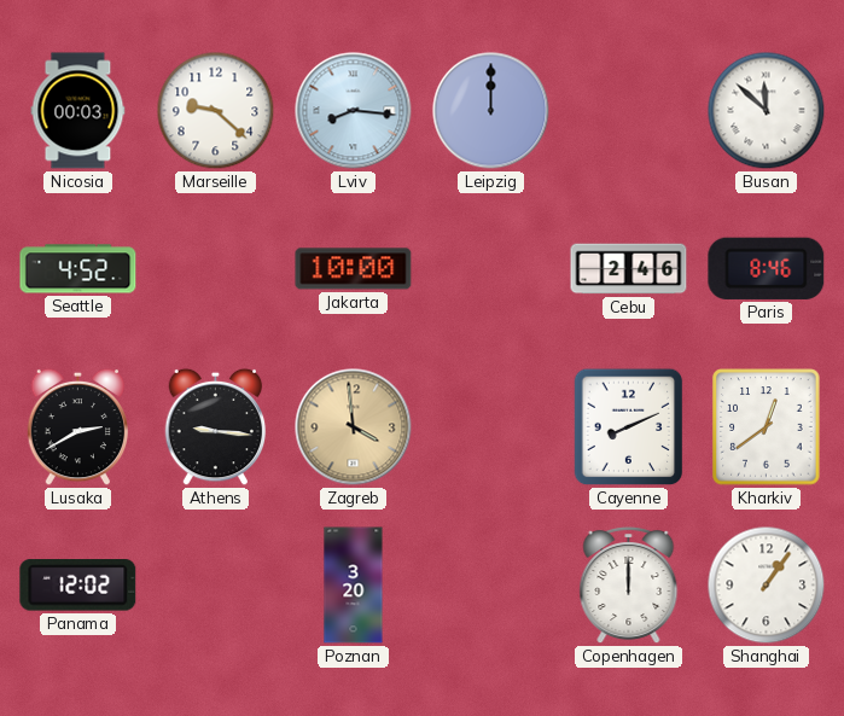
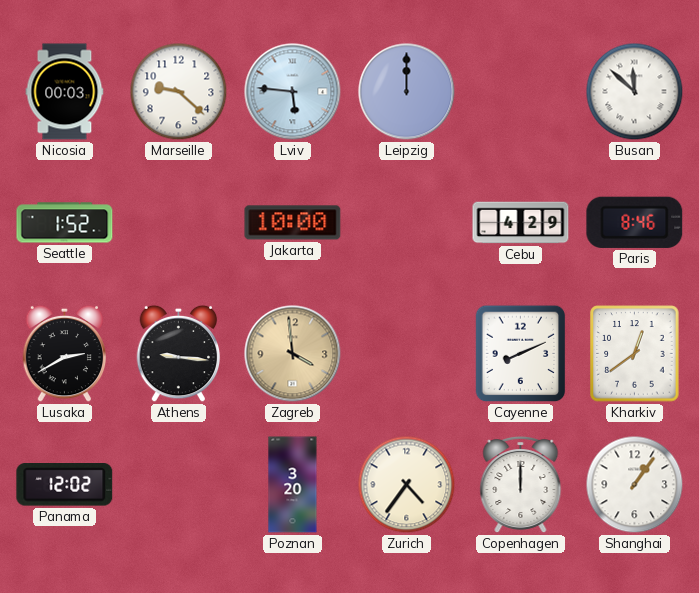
Lviv: 8:16 -> 5:46
Seattle: 4:52 -> 1:52
Cebu: 2:46 -> 4:29
Zurich: none -> 4:36
